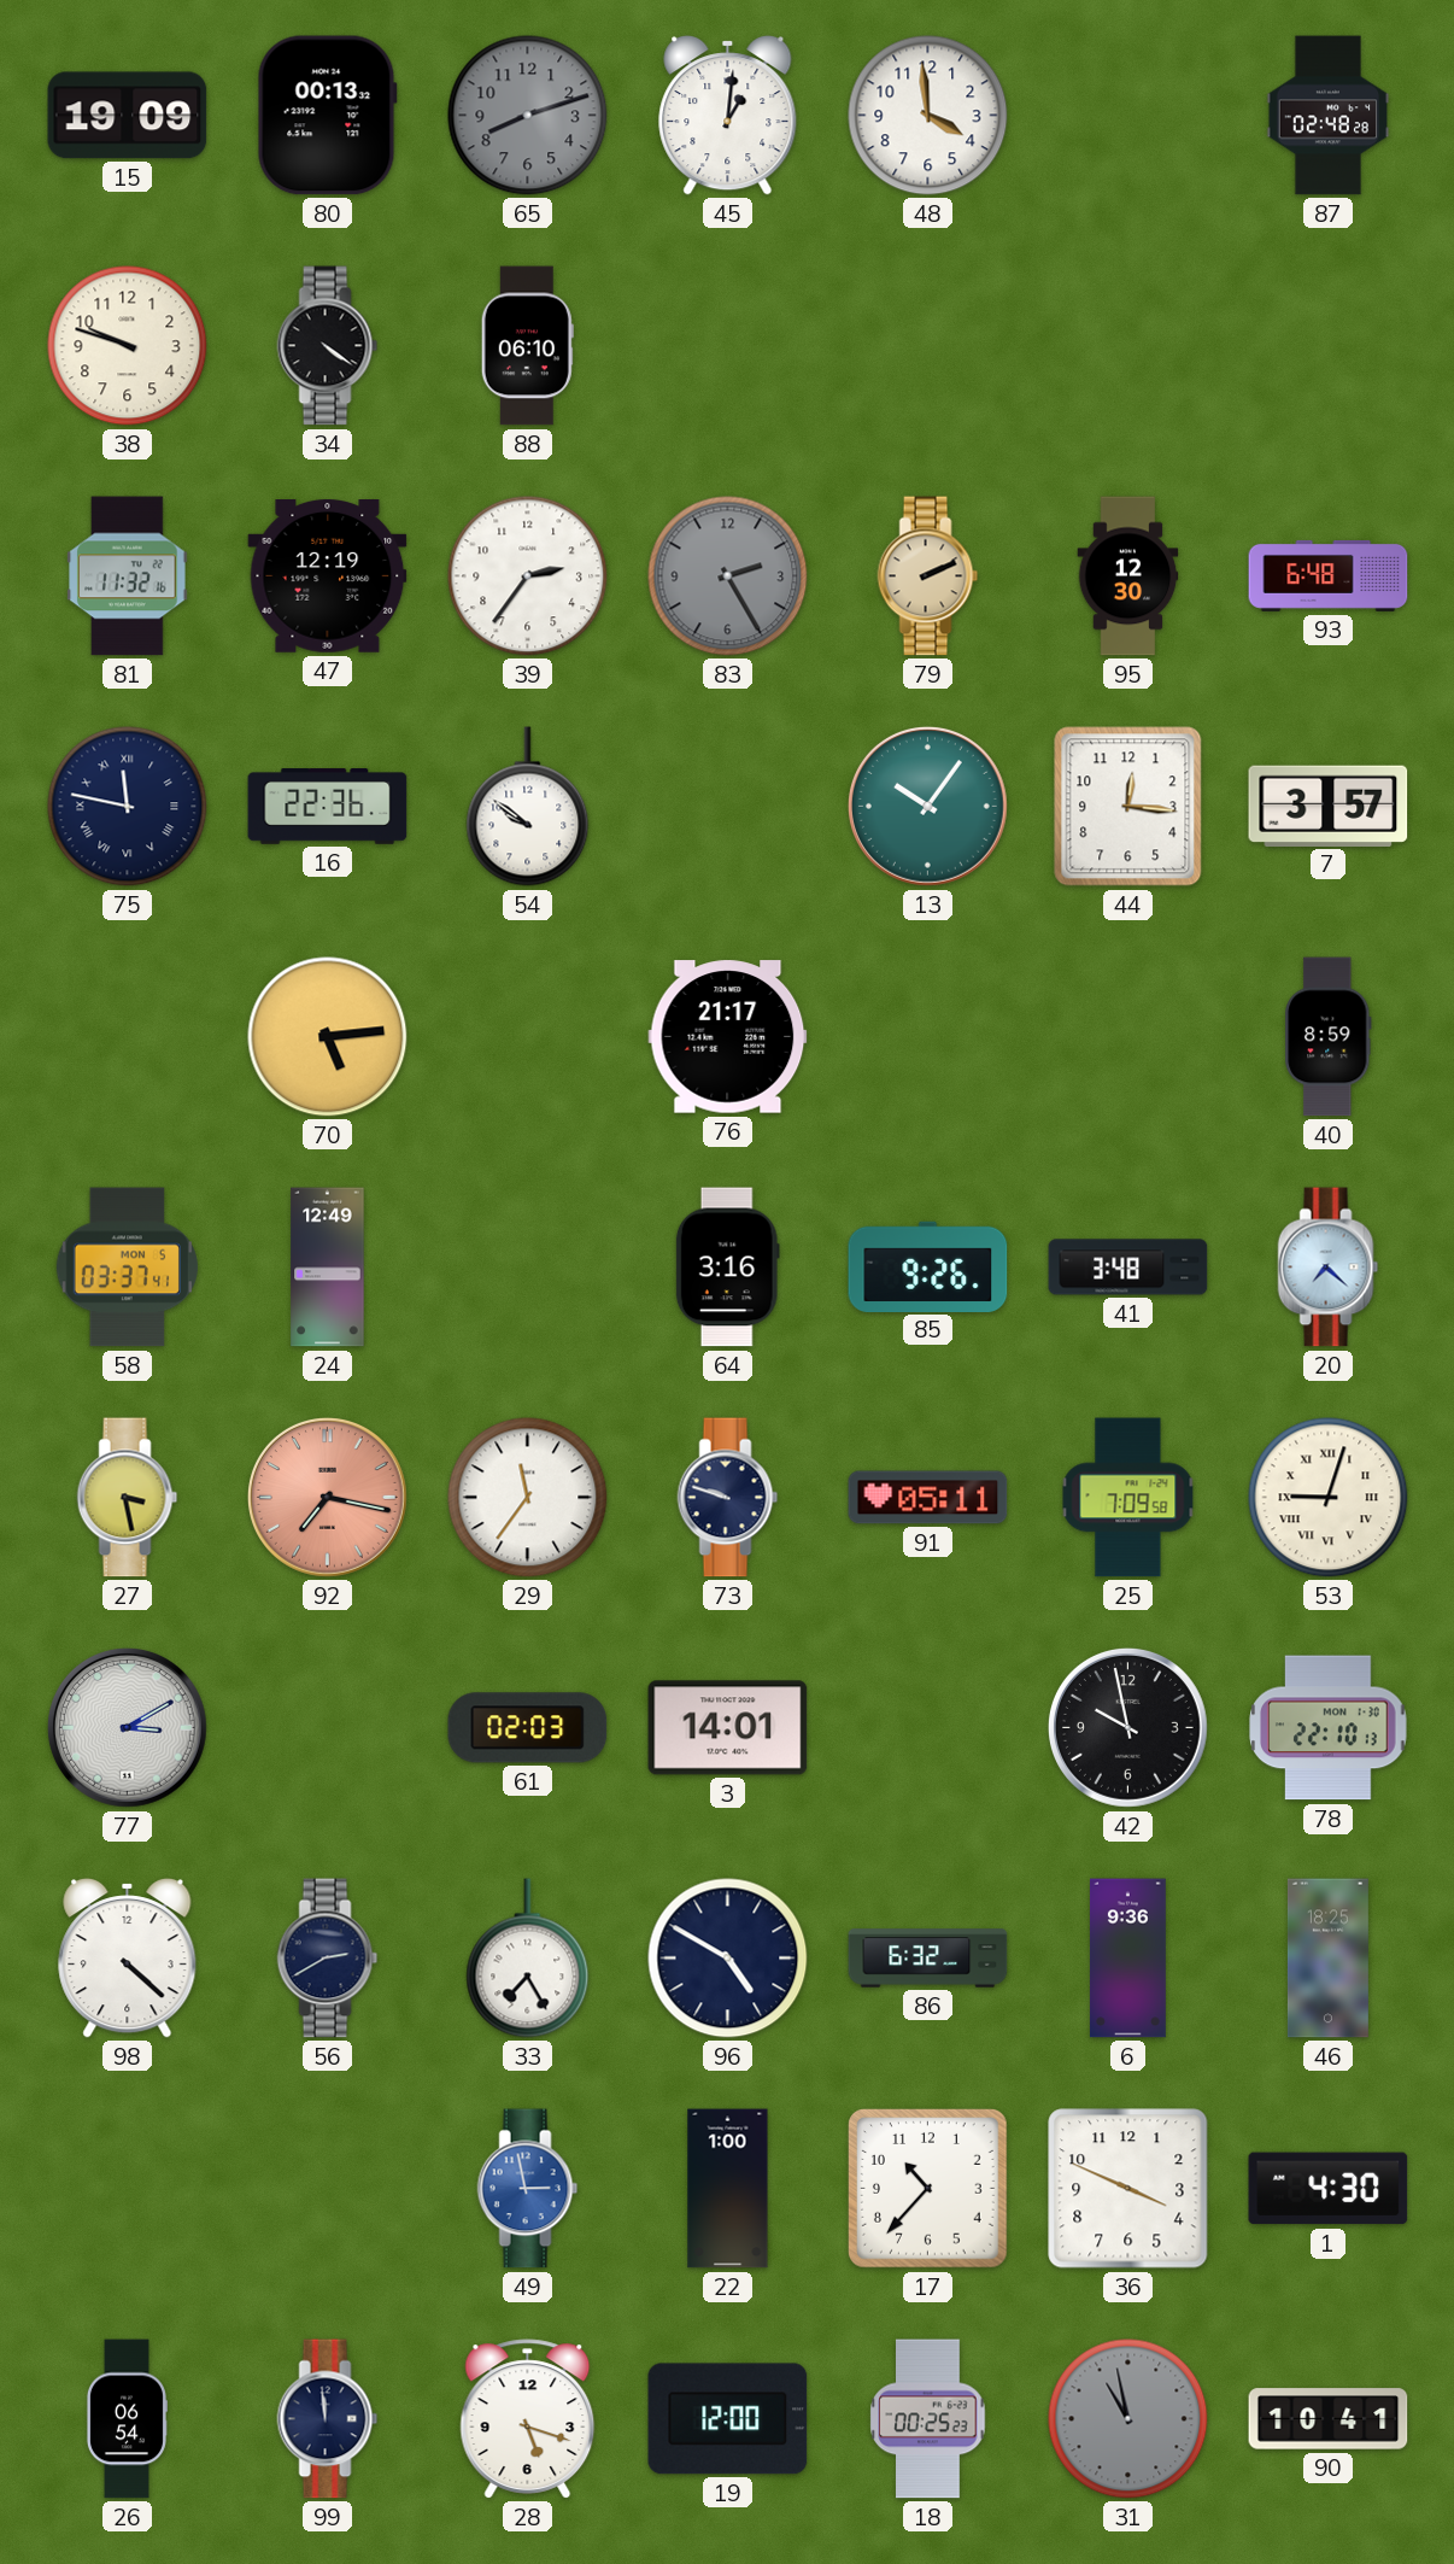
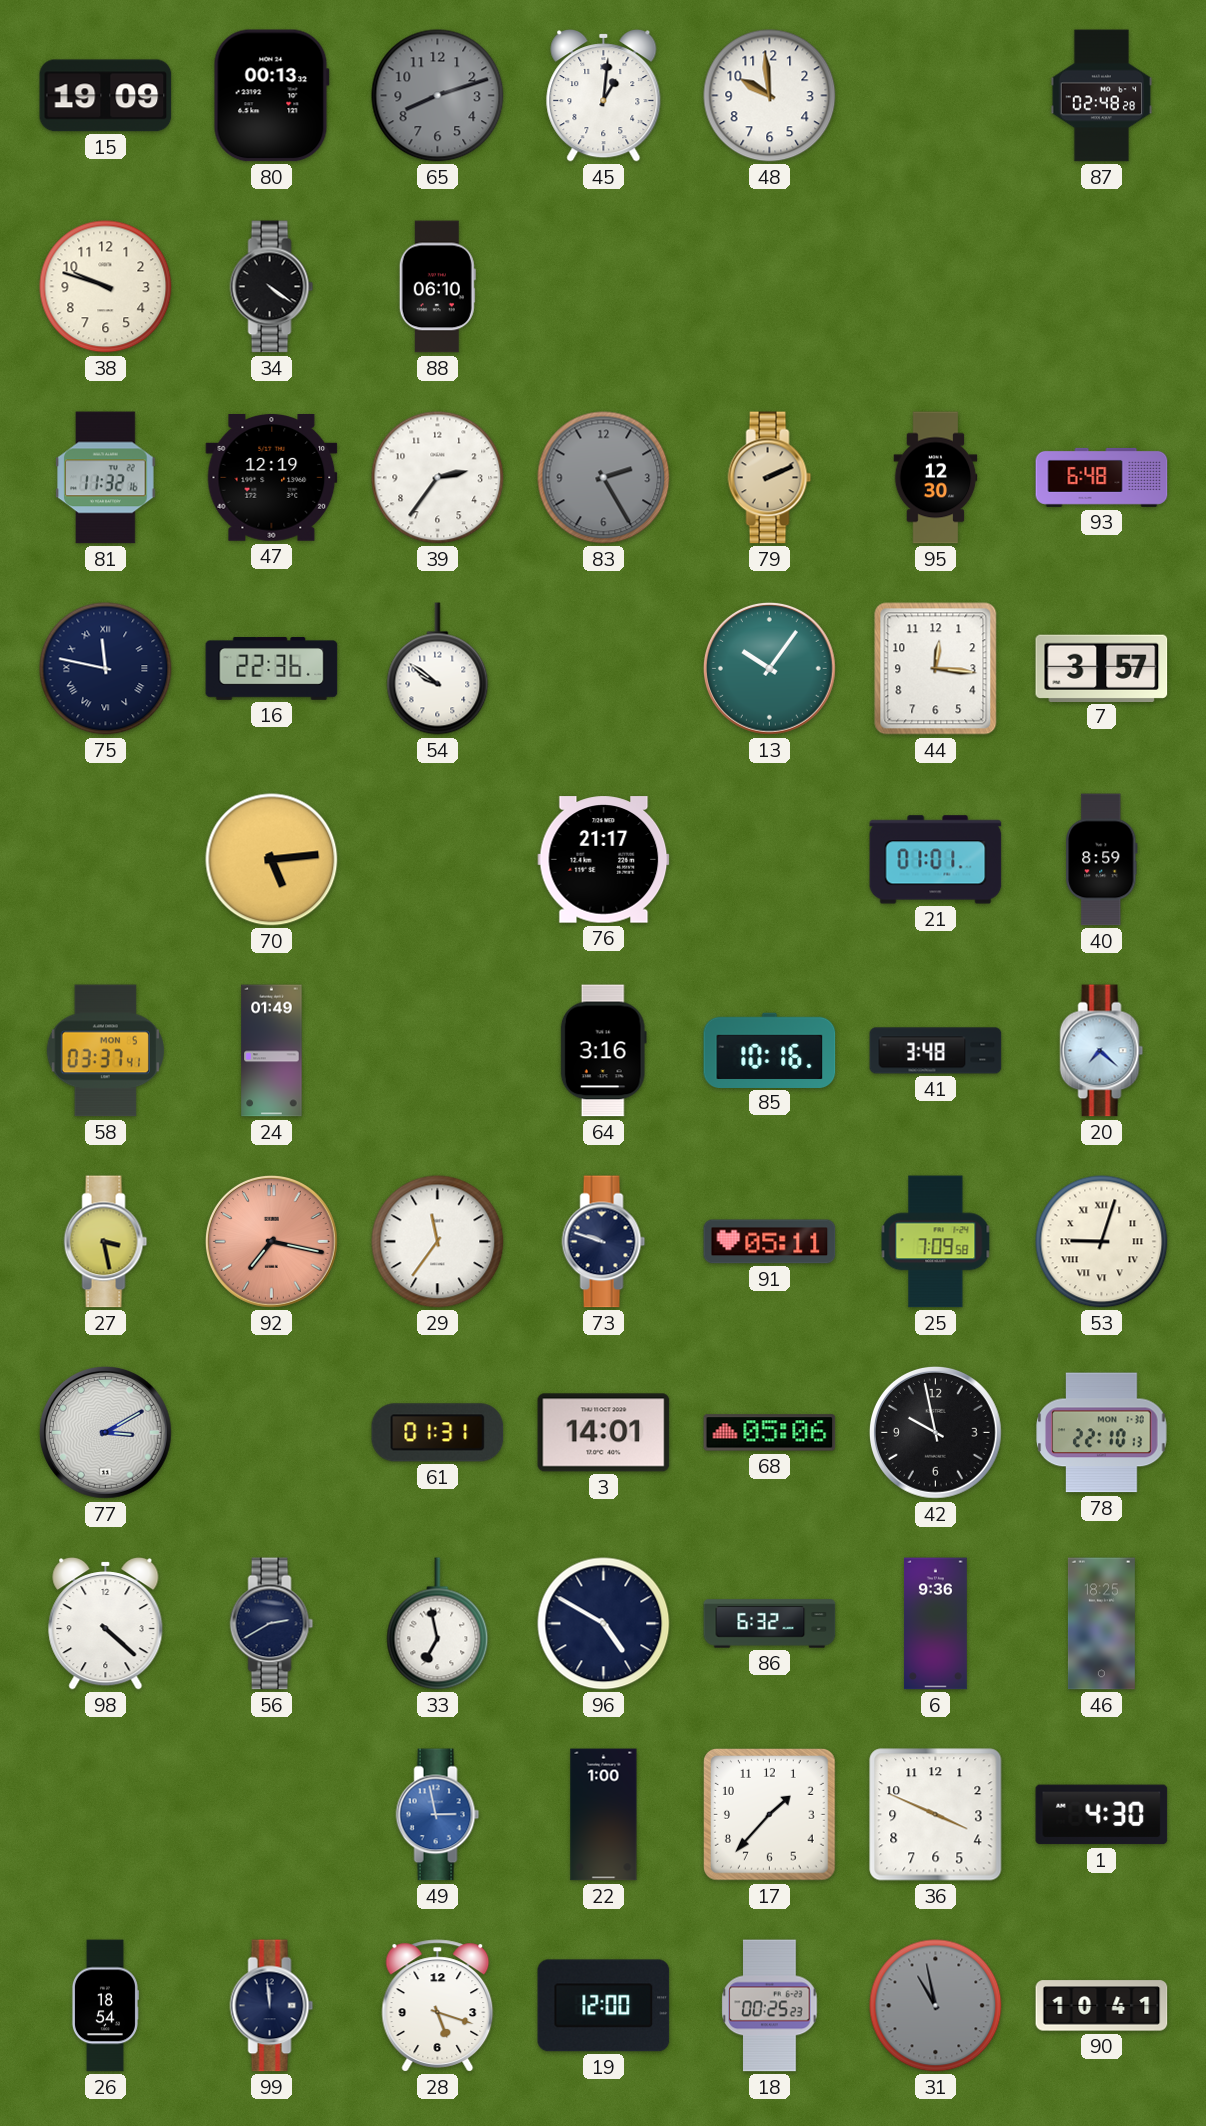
48: 3:59 -> 9:59
21: none -> 01:01
24: 12:49 -> 01:49
85: 9:26 -> 10:16
61: 02:03 -> 01:31
68: none -> 05:06
33: 7:25 -> 6:58
17: 10:37 -> 1:37
26: 06:54 -> 18:54
